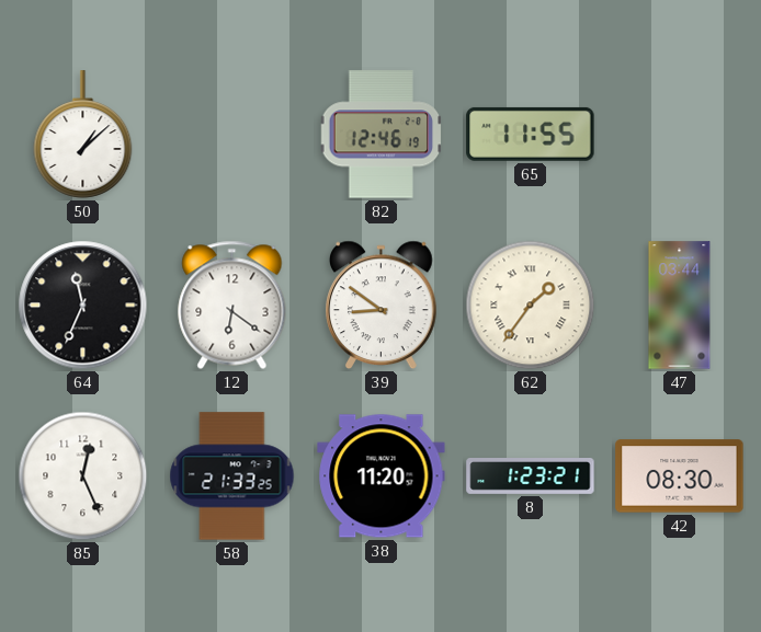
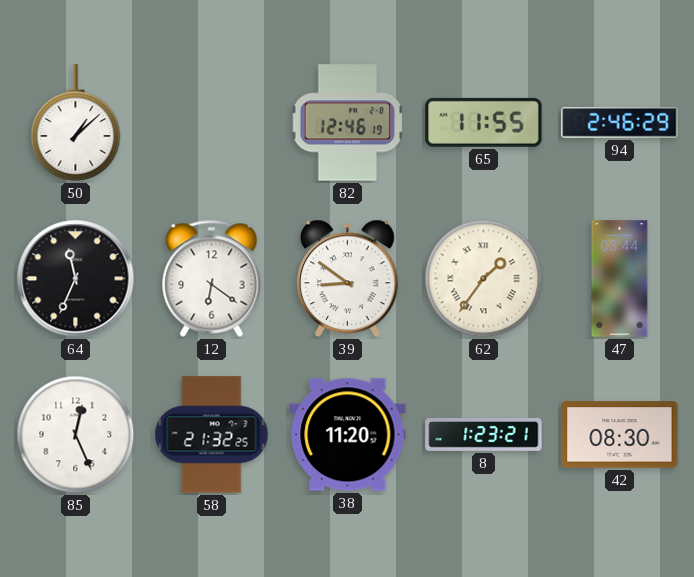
94: none -> 2:46
58: 21:33 -> 21:32
